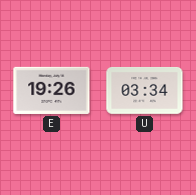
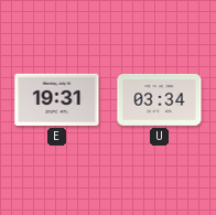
E: 19:26 -> 19:31
